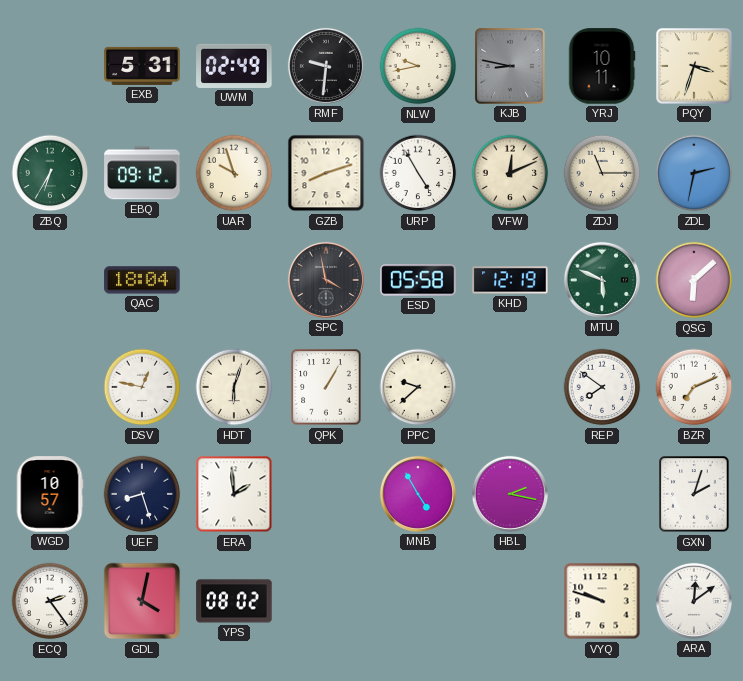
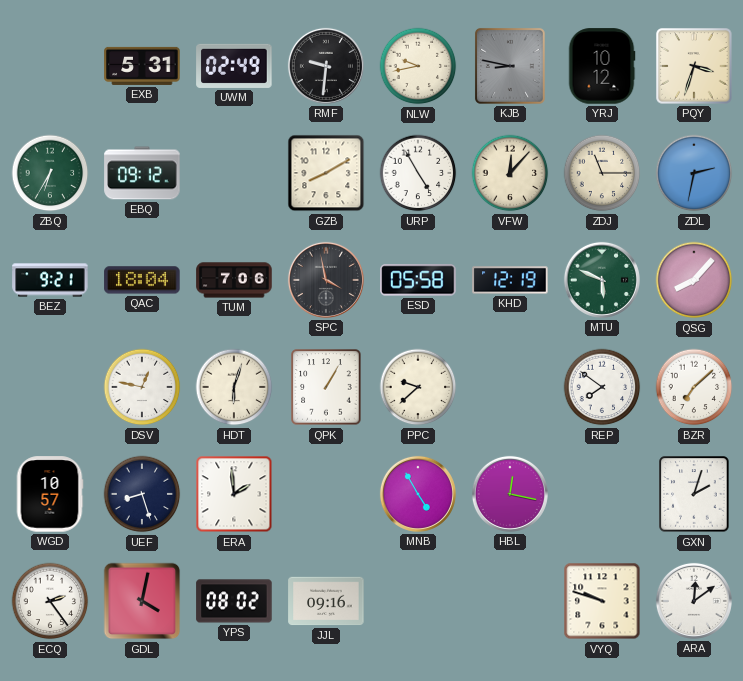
YRJ: 10:11 -> 10:12
UAR: 9:57 -> none
GZB: 8:12 -> 8:10
VFW: 12:11 -> 12:07
BEZ: none -> 9:21
TUM: none -> 7:06
QSG: 6:08 -> 8:07
BZR: 7:11 -> 7:08
HBL: 2:17 -> 12:17
JJL: none -> 09:16
